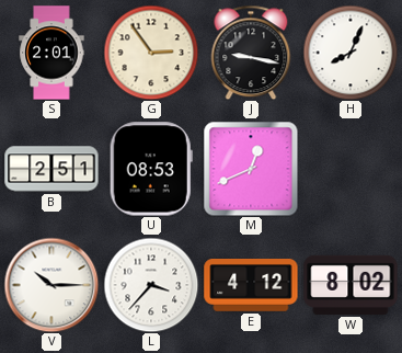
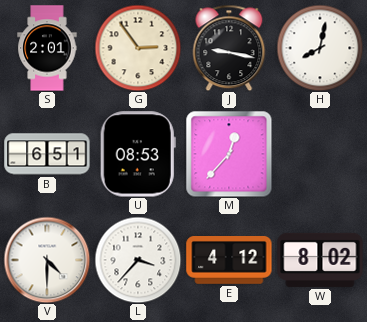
H: 8:04 -> 8:02
B: 2:51 -> 6:51
M: 12:41 -> 12:37
V: 10:15 -> 4:30
